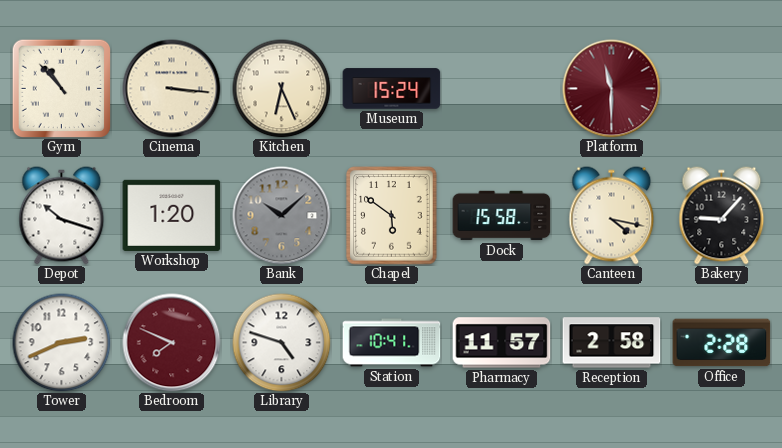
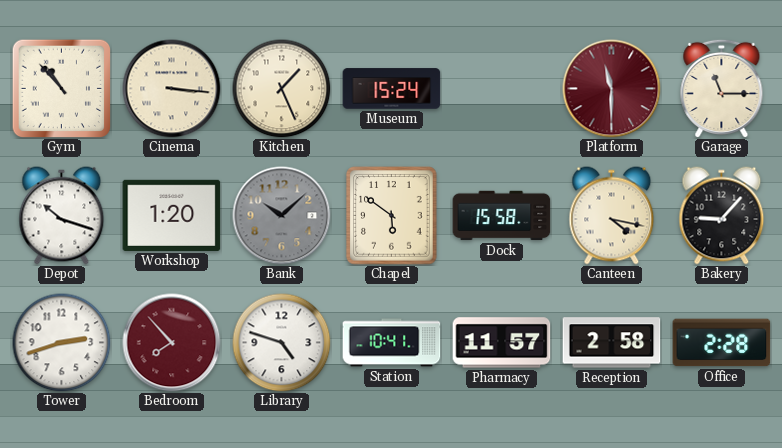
Kitchen: 6:26 -> 1:26
Garage: none -> 11:15
Tower: 2:41 -> 2:42
Bedroom: 7:49 -> 7:53
